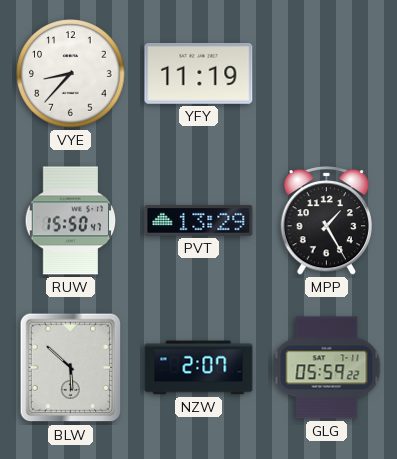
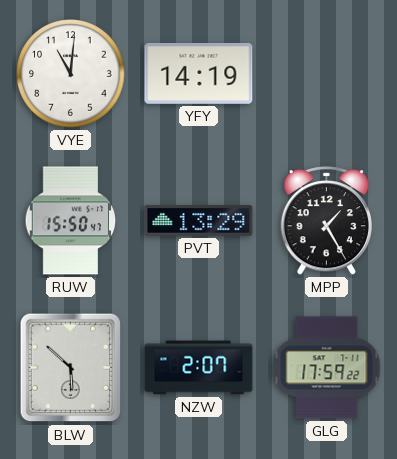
VYE: 8:37 -> 11:01
YFY: 11:19 -> 14:19
GLG: 05:59 -> 17:59
